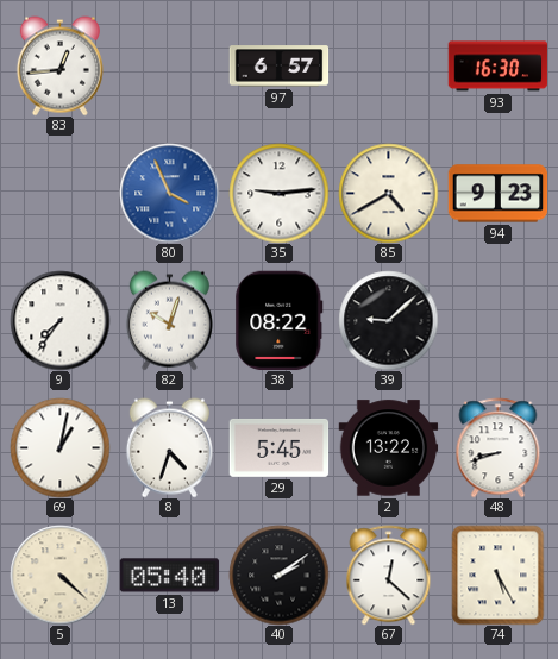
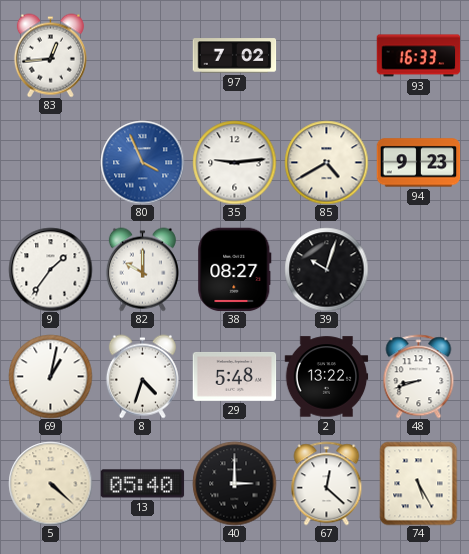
97: 6:57 -> 7:02
93: 16:30 -> 16:33
9: 7:36 -> 1:36
82: 10:03 -> 10:00
38: 08:22 -> 08:27
39: 9:08 -> 10:03
29: 5:45 -> 5:48
40: 2:09 -> 3:00
